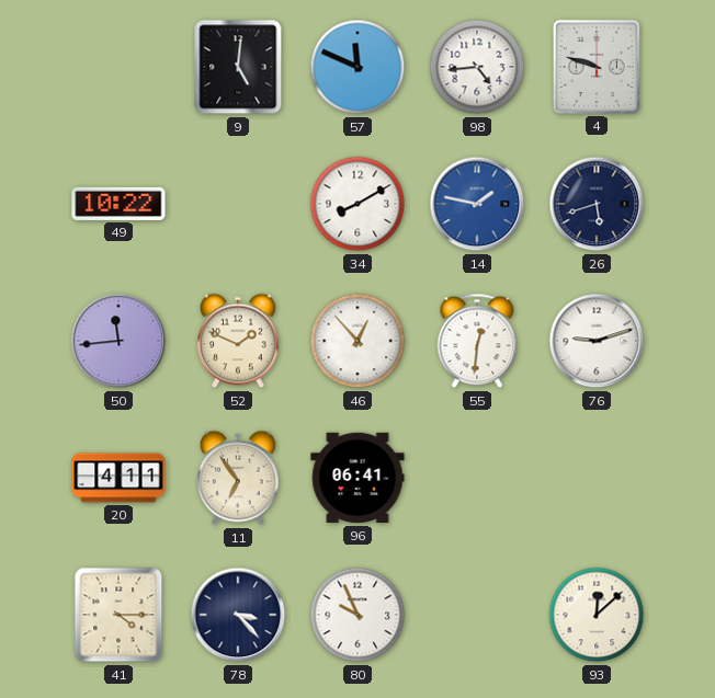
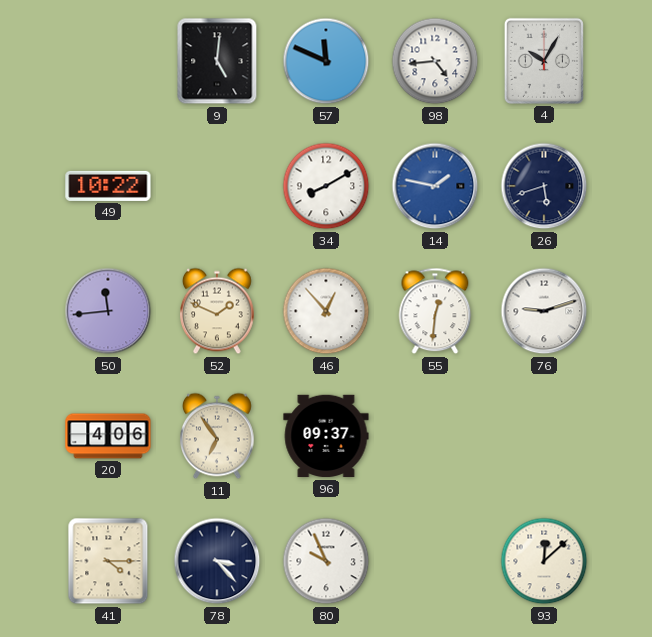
4: 9:48 -> 10:05
20: 4:11 -> 4:06
96: 06:41 -> 09:37
